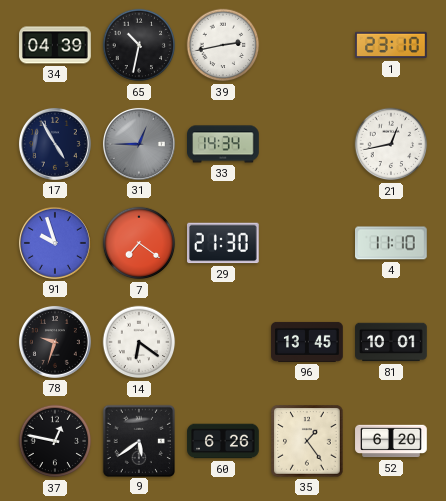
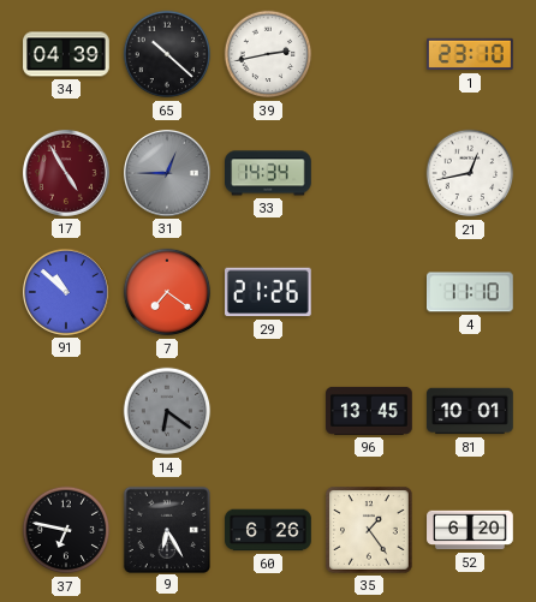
65: 10:32 -> 10:22
17 dial: navy -> burgundy
91: 9:57 -> 10:52
29: 21:30 -> 21:26
78: 9:33 -> none
14 dial: white -> grey
37: 12:47 -> 6:47
9: 5:39 -> 6:25
